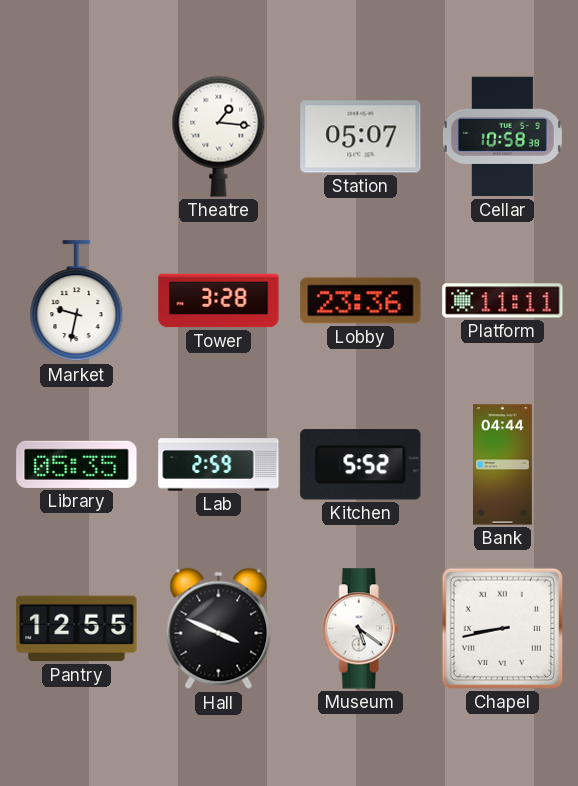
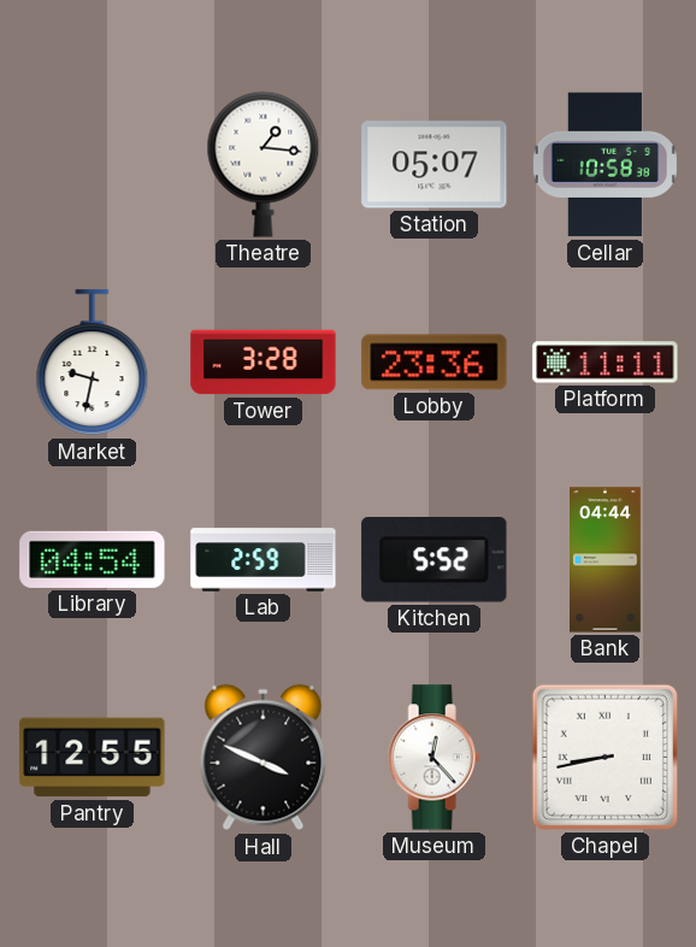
Library: 05:35 -> 04:54
Museum: 5:21 -> 12:23
